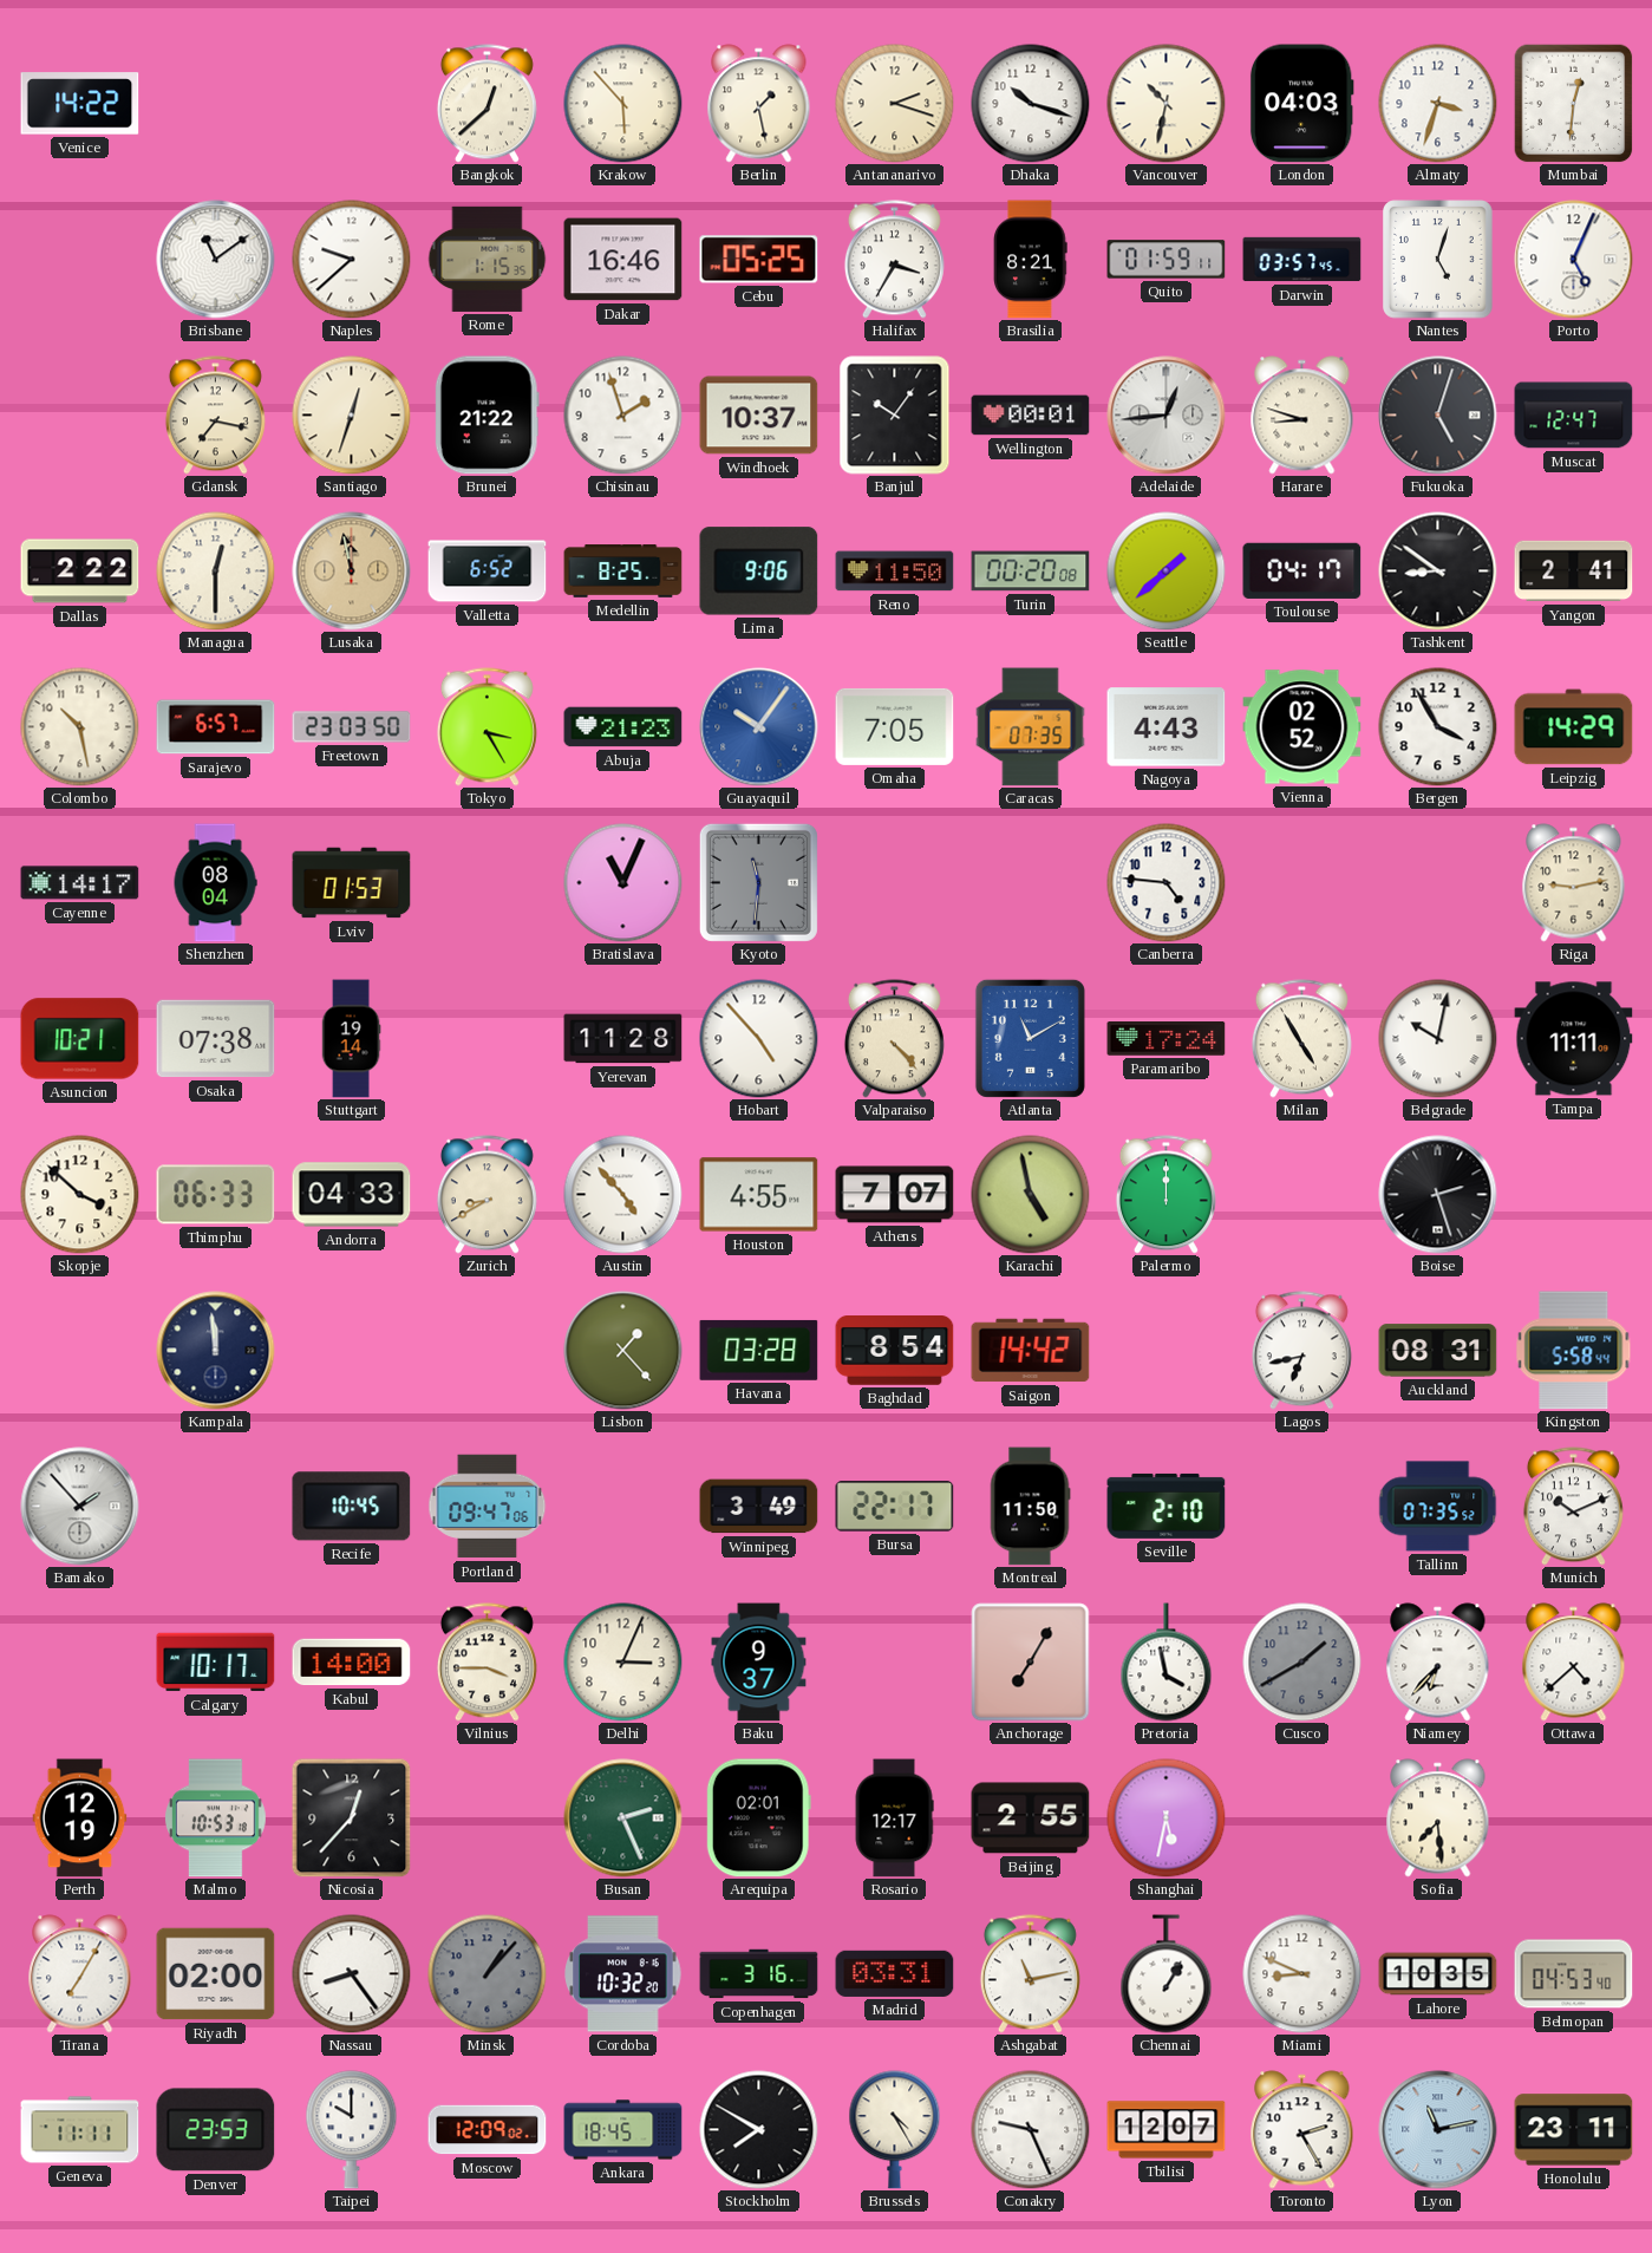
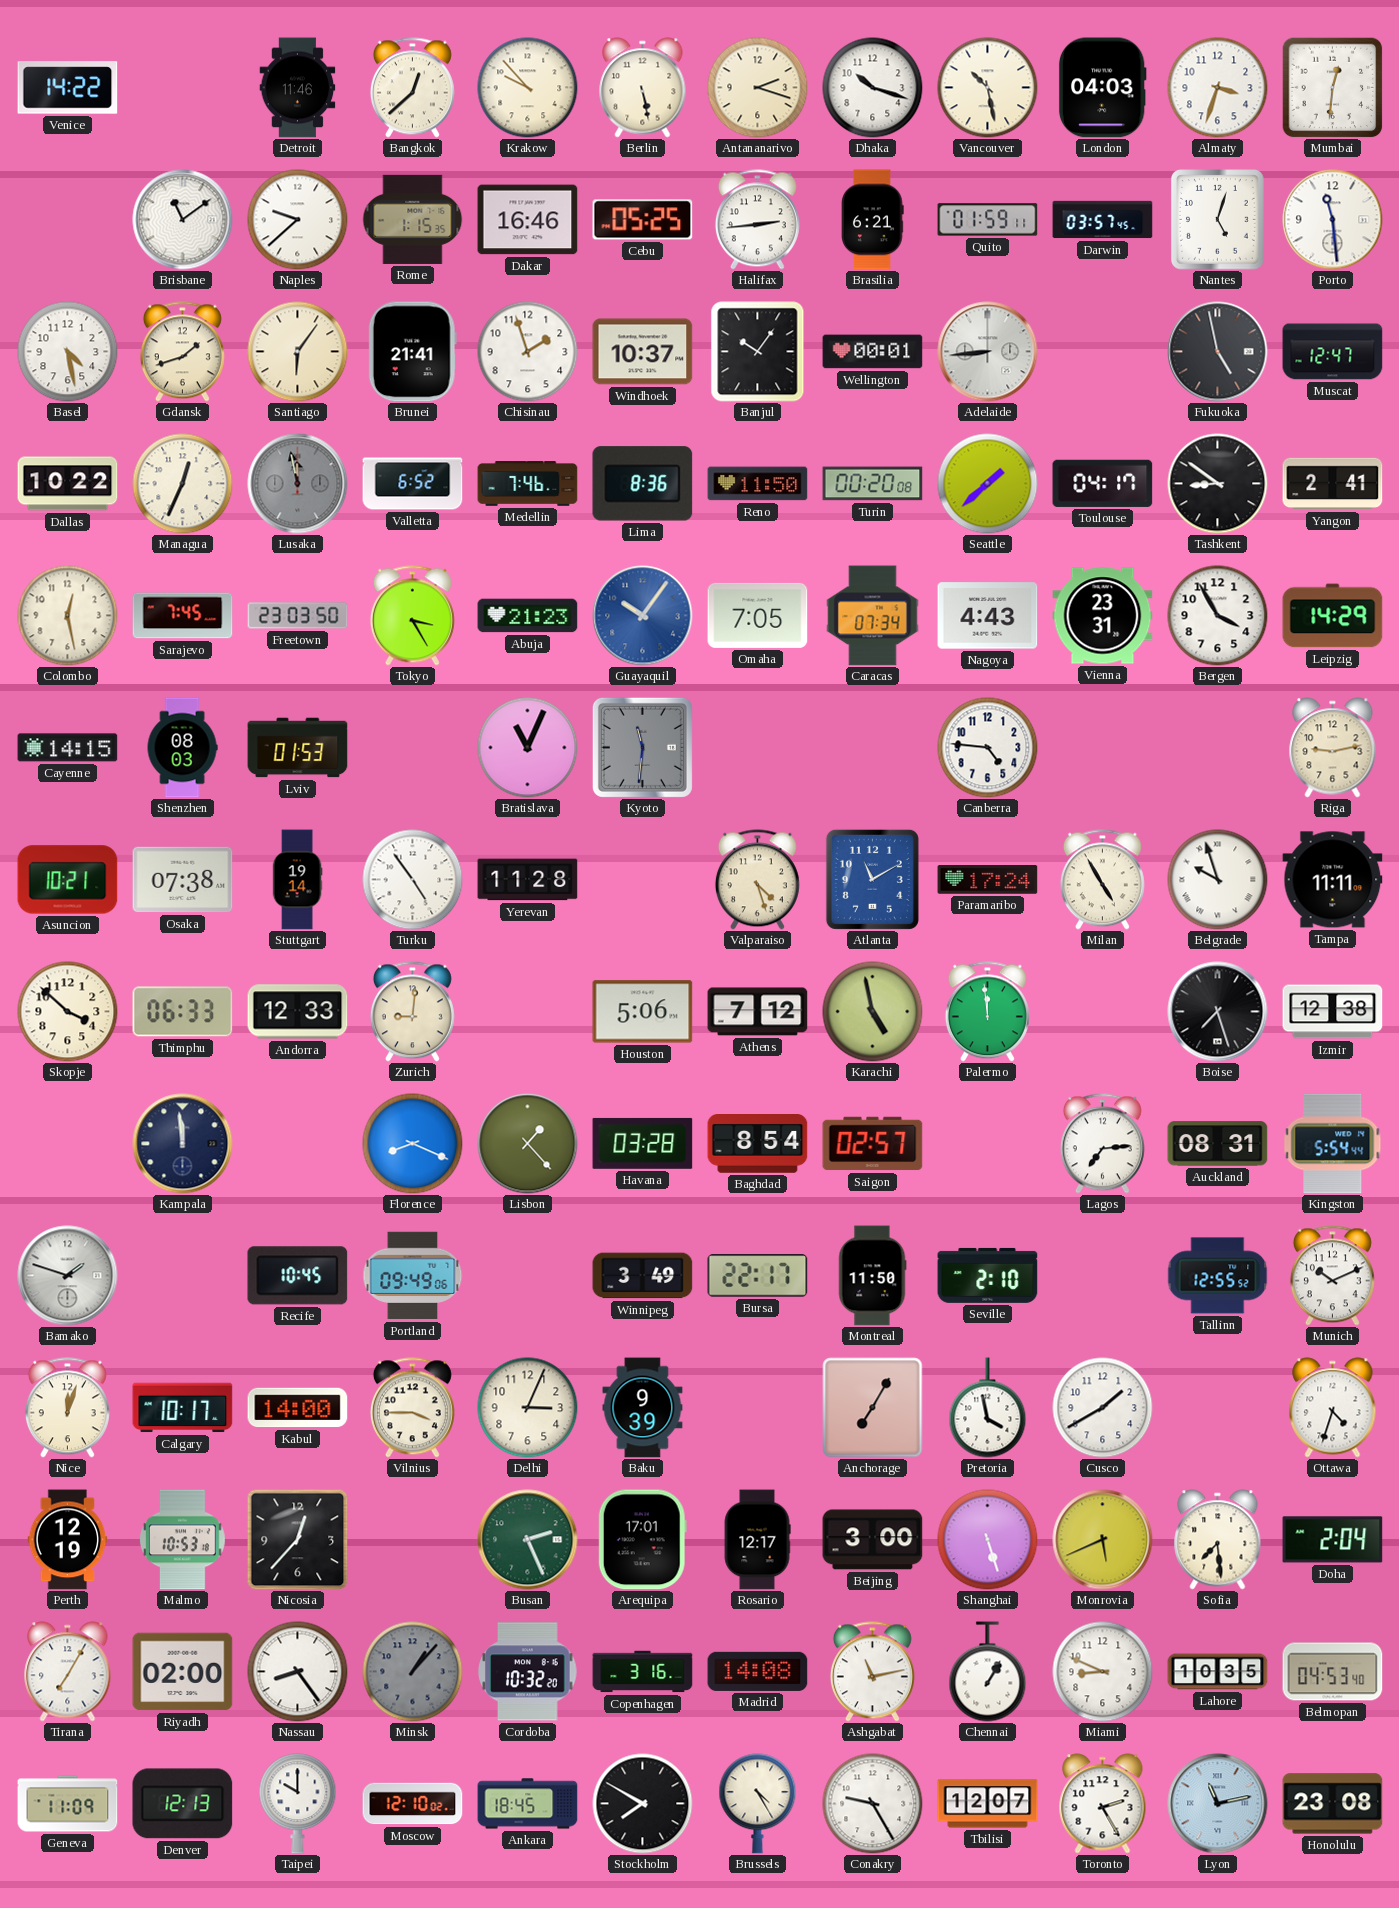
Detroit: none -> 11:46
Krakow: 5:53 -> 9:53
Berlin: 1:28 -> 5:28
Vancouver: 10:32 -> 10:28
Halifax: 3:35 -> 2:44
Brasilia: 8:21 -> 6:21
Porto: 5:04 -> 11:29
Basel: none -> 4:28
Gdansk: 7:17 -> 1:42
Santiago: 12:33 -> 6:06
Brunei: 21:22 -> 21:41
Adelaide: 12:44 -> 8:44
Harare: 8:48 -> none
Fukuoka: 5:03 -> 4:58
Dallas: 2:22 -> 10:22
Managua: 12:30 -> 12:34
Lusaka dial: champagne -> grey
Medellin: 8:25 -> 7:46
Lima: 9:06 -> 8:36
Colombo: 10:28 -> 12:28
Sarajevo: 6:57 -> 7:45
Caracas: 07:35 -> 07:34
Vienna: 02:52 -> 23:31
Cayenne: 14:17 -> 14:15
Shenzhen: 08:04 -> 08:03
Turku: none -> 4:54
Hobart: 4:53 -> none
Valparaiso: 4:23 -> 4:27
Belgrade: 10:02 -> 9:57
Andorra: 04:33 -> 12:33
Zurich: 8:40 -> 9:01
Austin: 4:53 -> none
Houston: 4:55 -> 5:06
Athens: 7:07 -> 7:12
Palermo: 12:00 -> 11:59
Boise: 2:27 -> 7:27
Izmir: none -> 12:38
Florence: none -> 8:19
Saigon: 14:42 -> 02:57
Lagos: 6:43 -> 7:14
Kingston: 5:58 -> 5:54
Bamako: 1:53 -> 1:48
Portland: 09:47 -> 09:49
Tallinn: 07:35 -> 12:55
Nice: none -> 12:03
Baku: 9:37 -> 9:39
Cusco dial: grey -> white
Niamey: 6:37 -> none
Ottawa: 4:38 -> 4:33
Arequipa: 02:01 -> 17:01
Beijing: 2:55 -> 3:00
Shanghai: 5:32 -> 5:27
Monrovia: none -> 5:41
Doha: none -> 2:04
Madrid: 03:31 -> 14:08
Geneva: 11:11 -> 11:09
Denver: 23:53 -> 12:13
Moscow: 12:09 -> 12:10
Conakry: 9:26 -> 9:25
Honolulu: 23:11 -> 23:08
